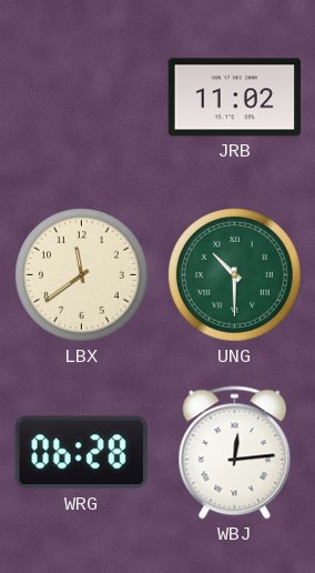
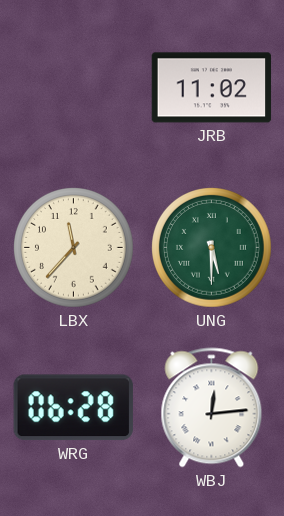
LBX: 11:39 -> 11:37
UNG: 10:30 -> 5:30
